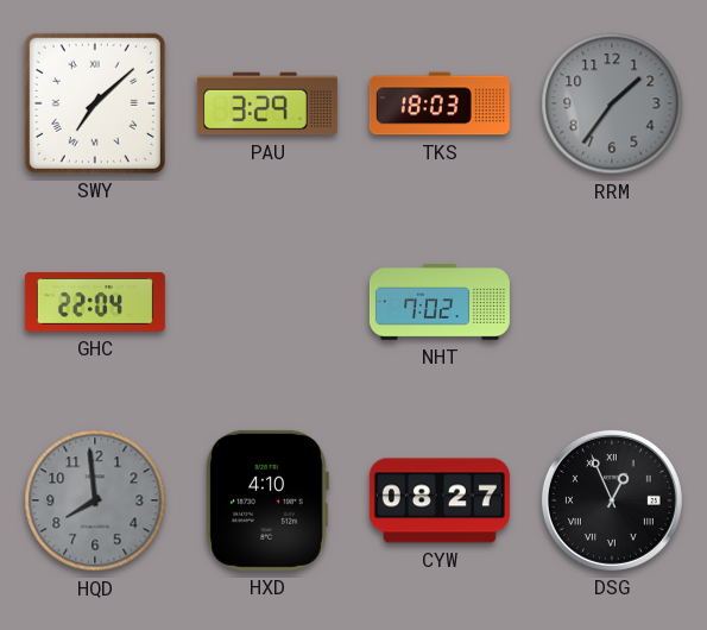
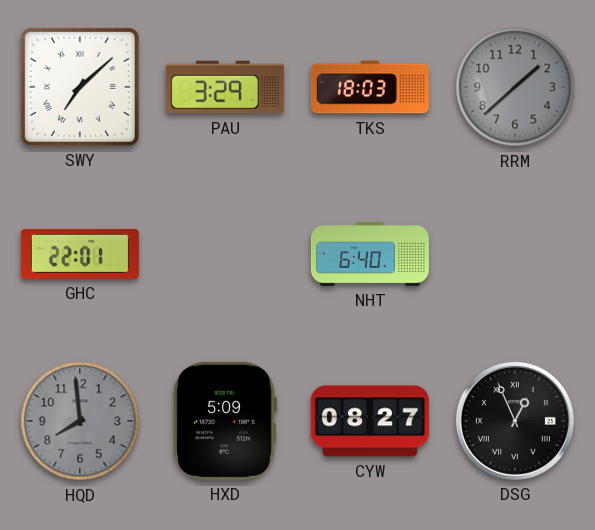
RRM: 1:36 -> 1:38
GHC: 22:04 -> 22:01
NHT: 7:02 -> 6:40
HXD: 4:10 -> 5:09
